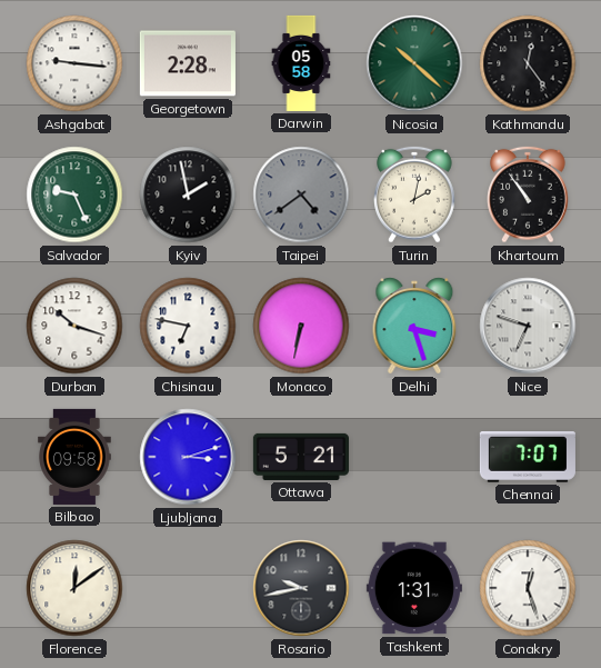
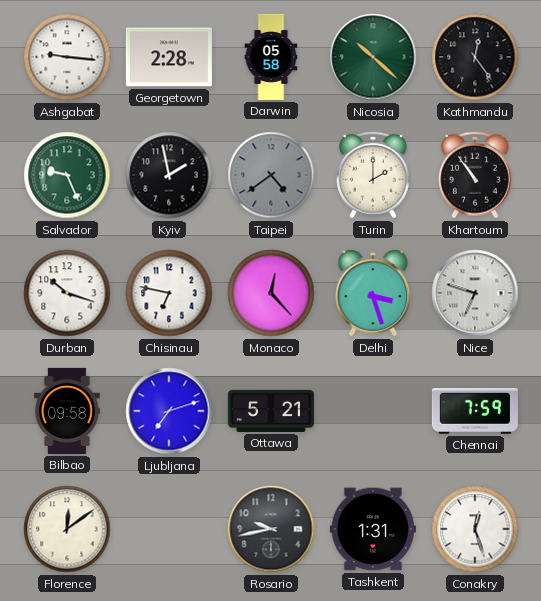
Turin: 2:02 -> 2:00
Monaco: 6:32 -> 12:23
Ljubljana: 3:12 -> 7:12
Chennai: 7:07 -> 7:59
